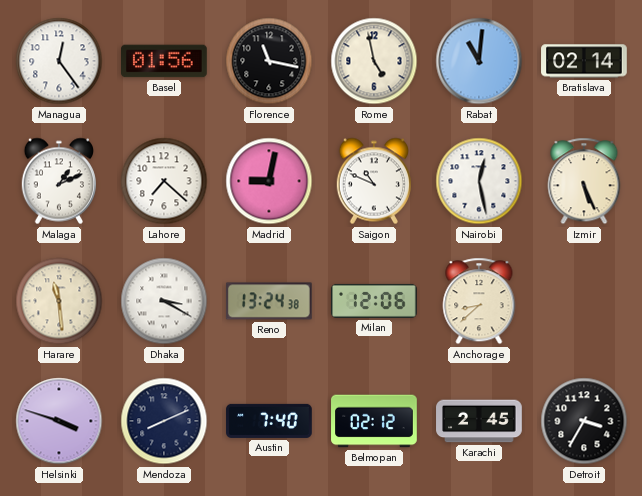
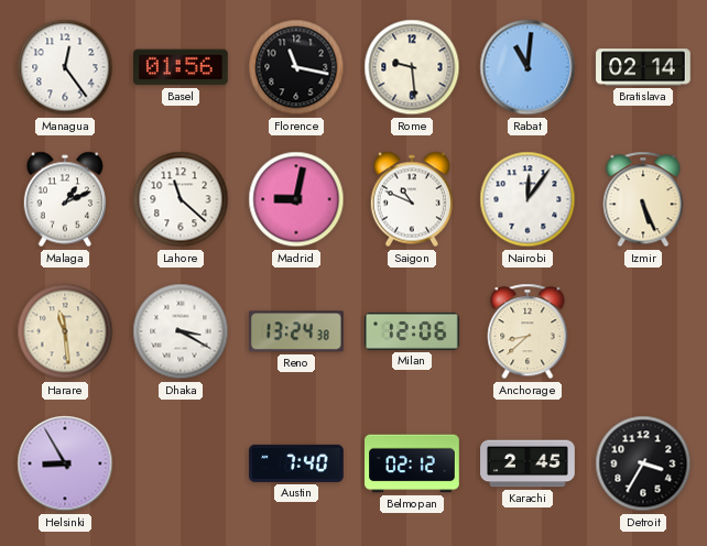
Rome: 4:58 -> 9:29
Lahore: 7:22 -> 11:22
Nairobi: 12:28 -> 12:06
Helsinki: 3:48 -> 8:55
Mendoza: 8:11 -> none
